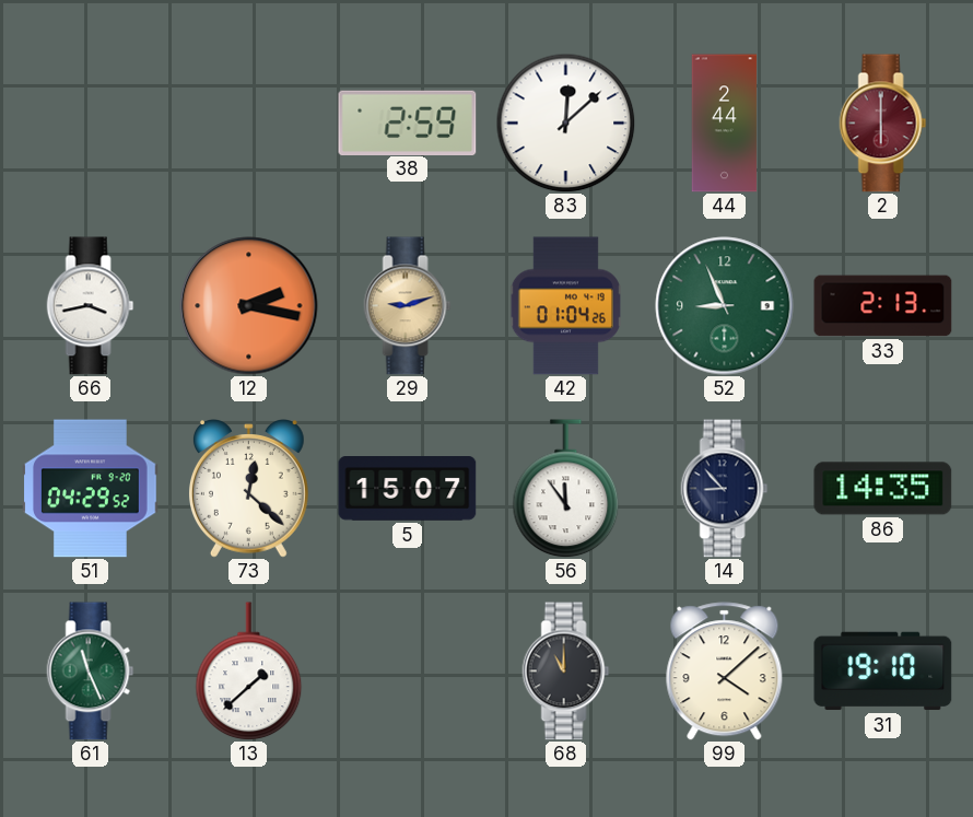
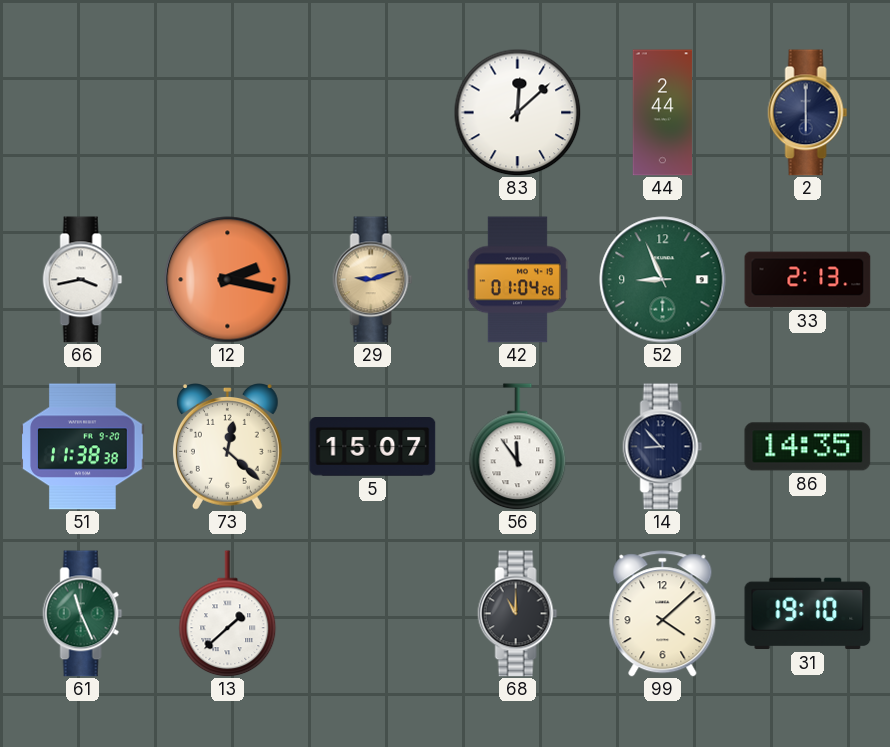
38: 2:59 -> none
2 dial: burgundy -> navy
51: 04:29 -> 11:38
